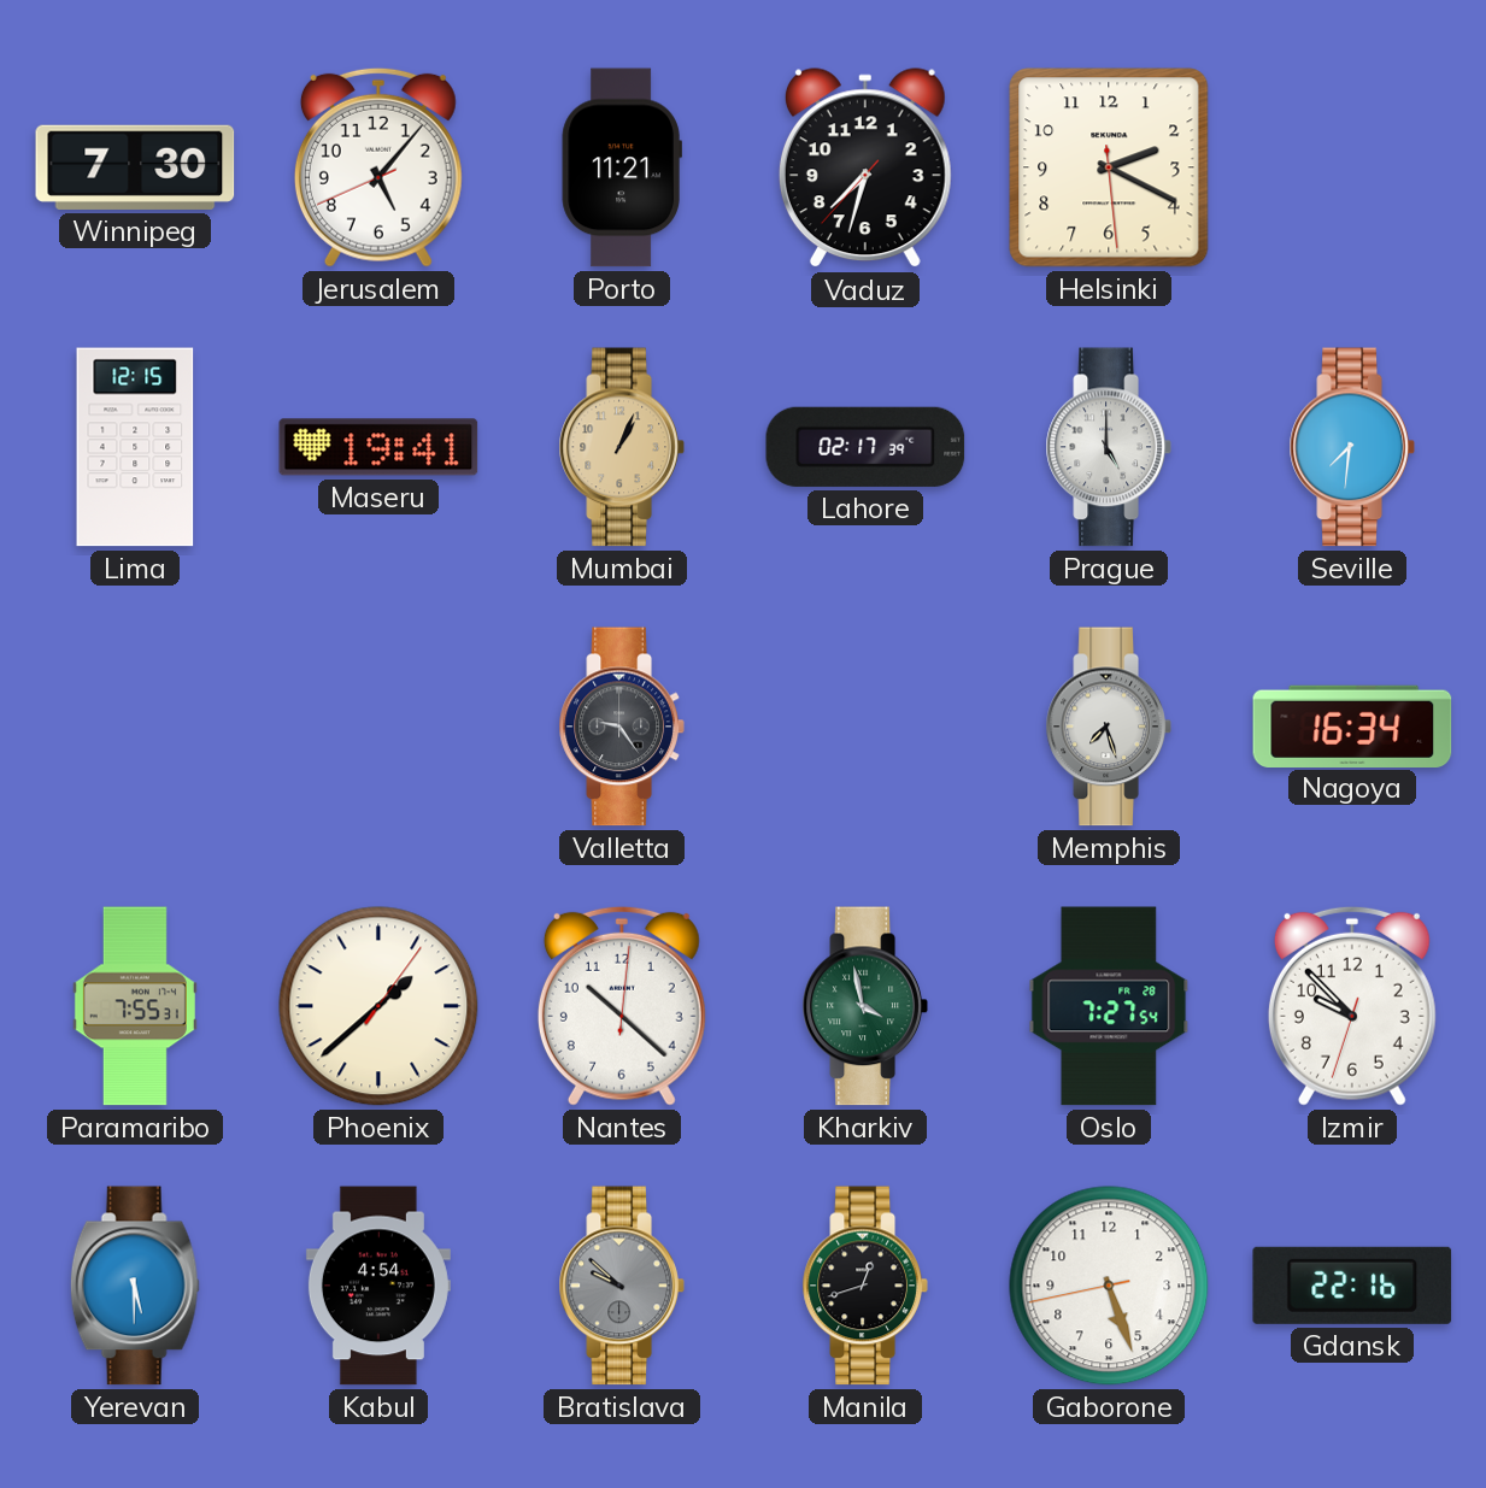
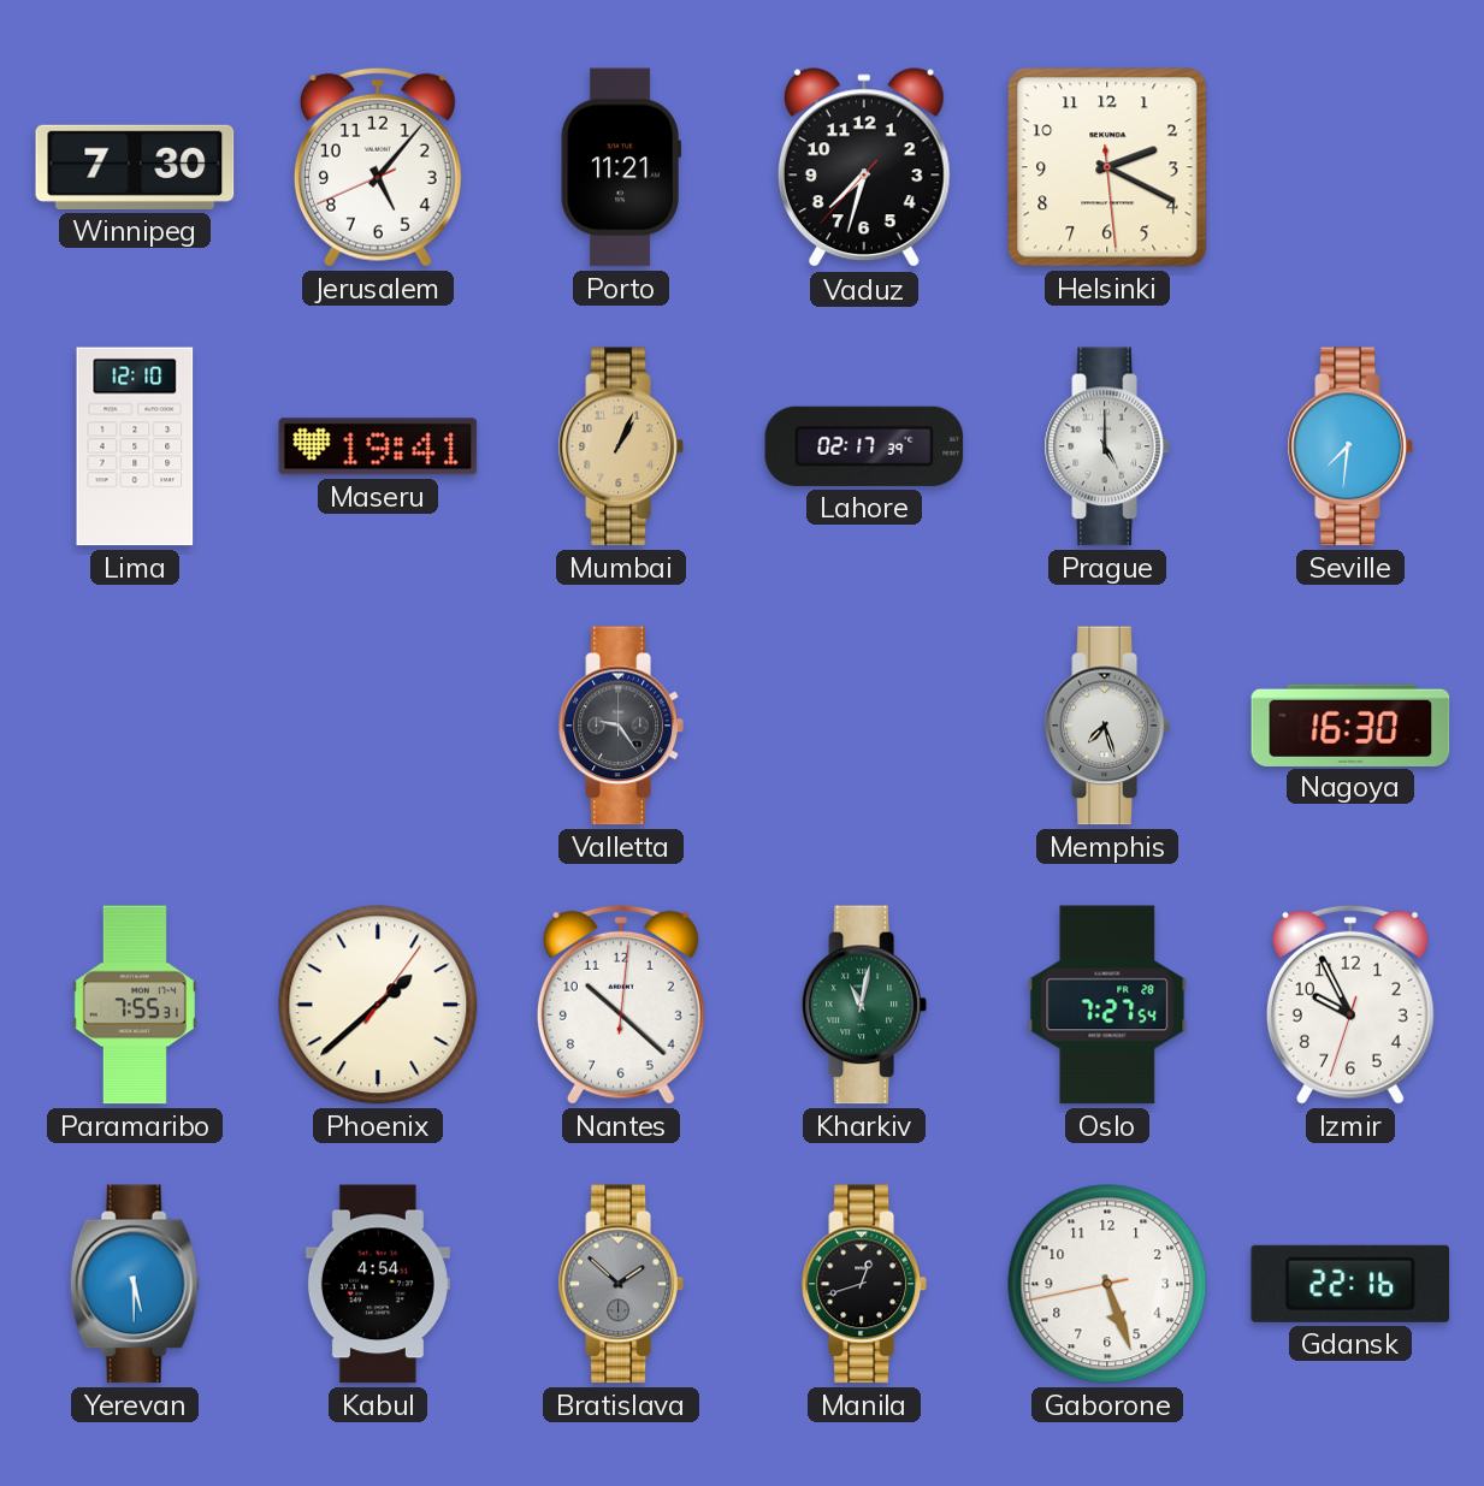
Lima: 12:15 -> 12:10
Nagoya: 16:34 -> 16:30
Kharkiv: 3:58 -> 11:02
Izmir: 9:52 -> 9:55
Bratislava: 9:52 -> 1:52
